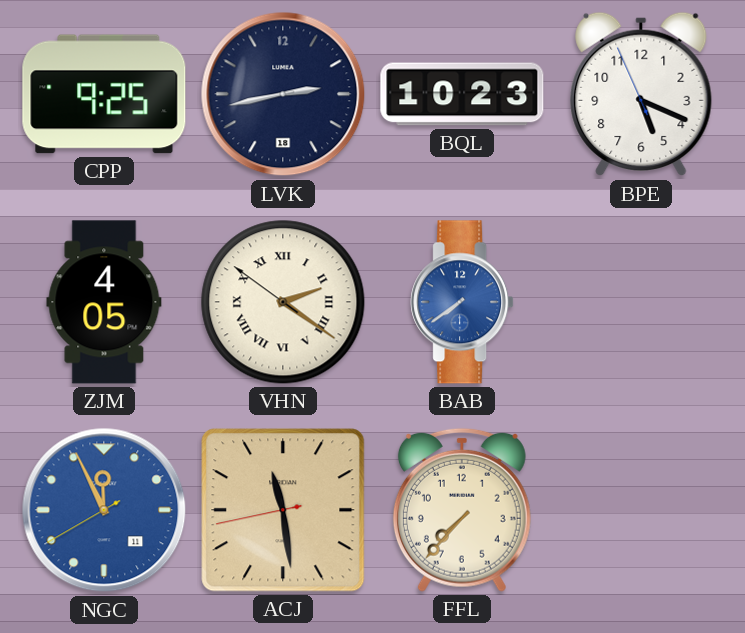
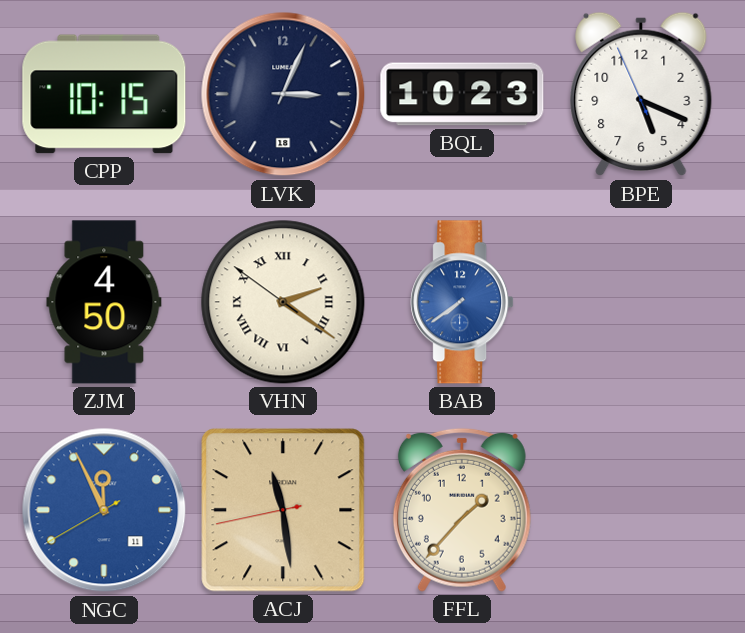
CPP: 9:25 -> 10:15
LVK: 2:43 -> 3:04
ZJM: 4:05 -> 4:50
FFL: 7:37 -> 1:37
